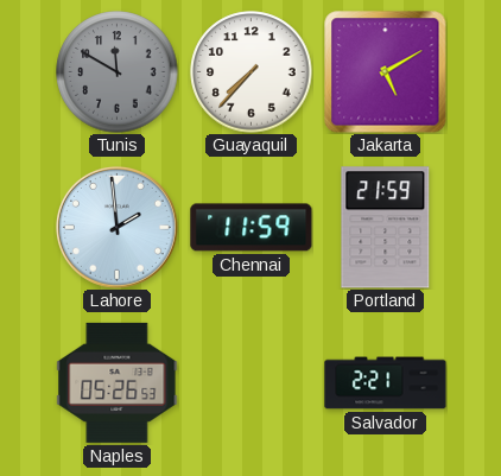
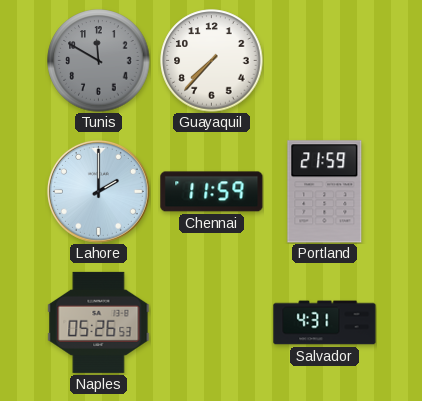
Jakarta: 5:10 -> none
Lahore: 1:59 -> 2:00
Salvador: 2:21 -> 4:31
